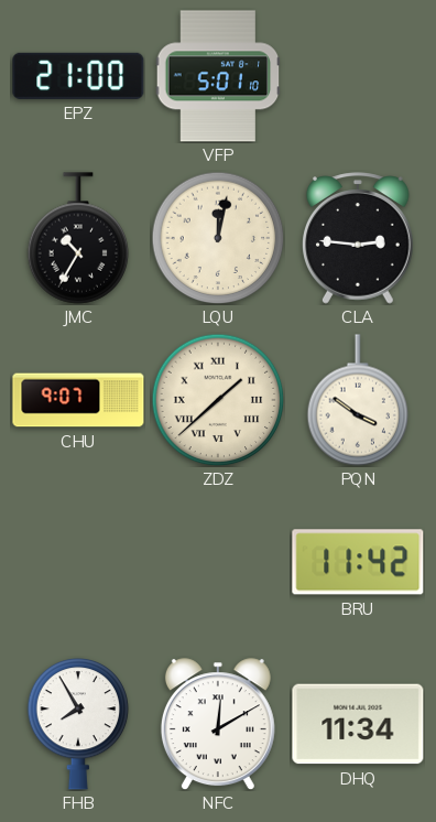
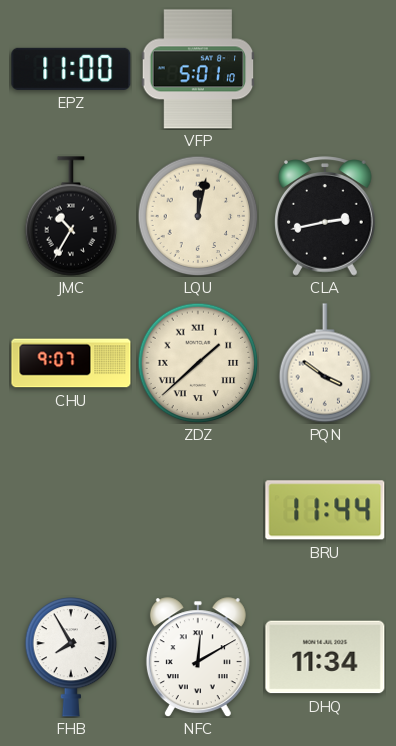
EPZ: 21:00 -> 11:00
CLA: 2:46 -> 2:43
BRU: 11:42 -> 11:44
